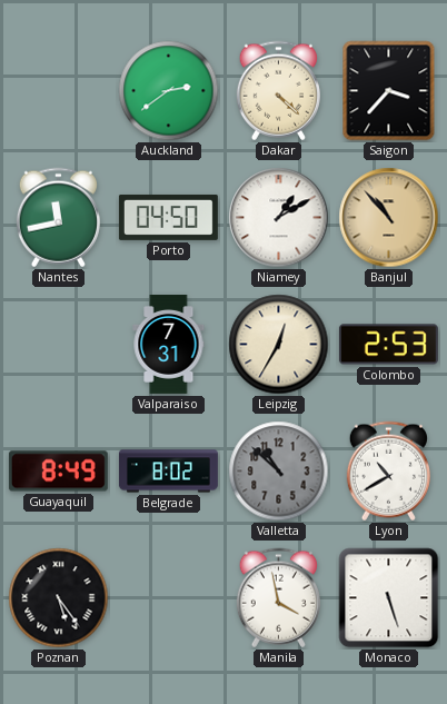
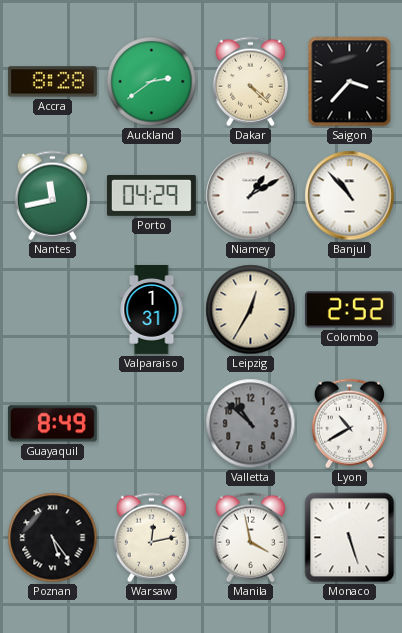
Accra: none -> 8:28
Porto: 04:50 -> 04:29
Banjul dial: champagne -> white
Valparaiso: 7:31 -> 1:31
Colombo: 2:53 -> 2:52
Belgrade: 8:02 -> none
Warsaw: none -> 12:13
